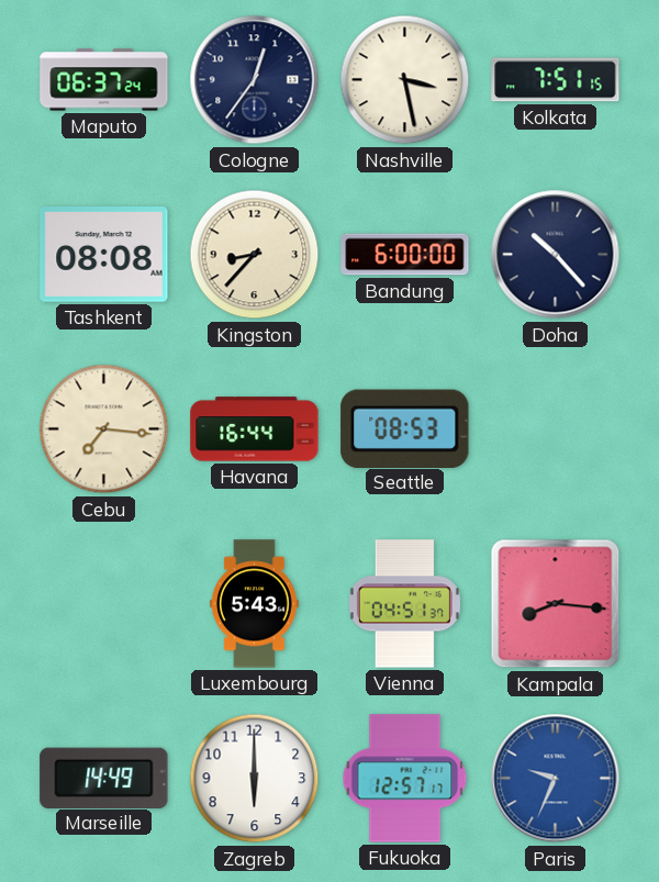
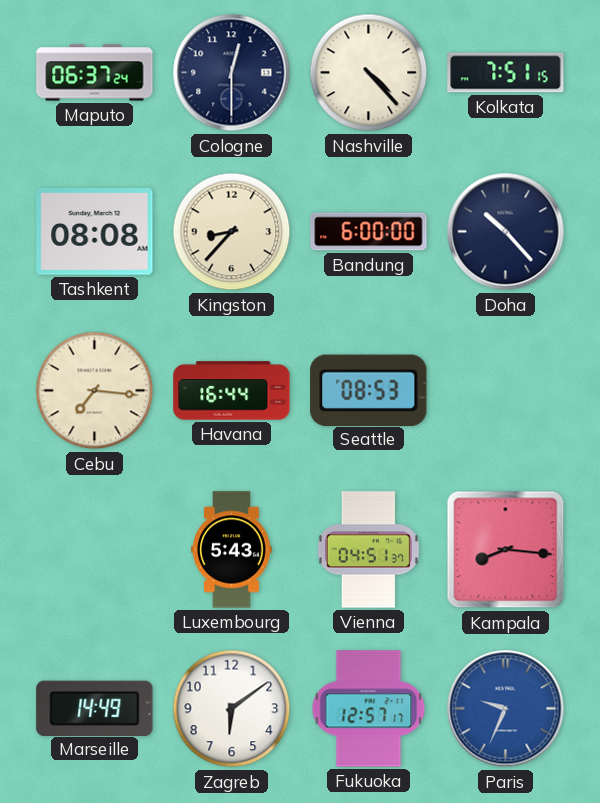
Cologne: 12:36 -> 12:30
Nashville: 3:28 -> 4:23
Zagreb: 6:00 -> 6:09
